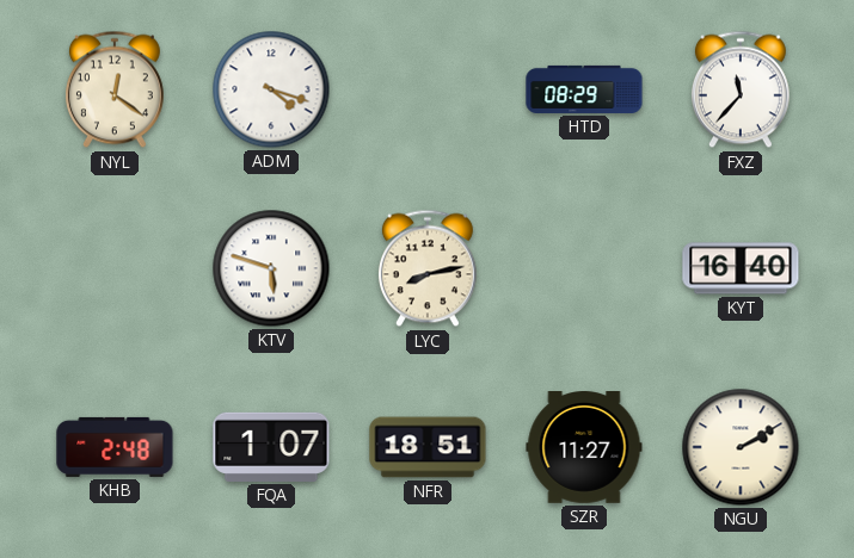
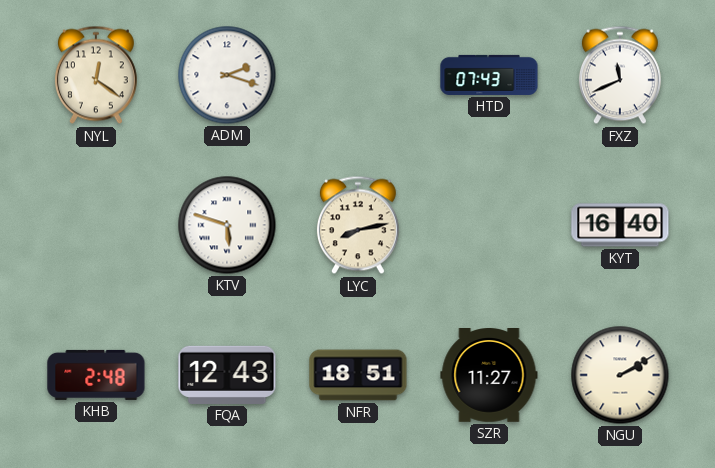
ADM: 4:18 -> 2:18
HTD: 08:29 -> 07:43
FXZ: 11:37 -> 11:41
FQA: 1:07 -> 12:43
